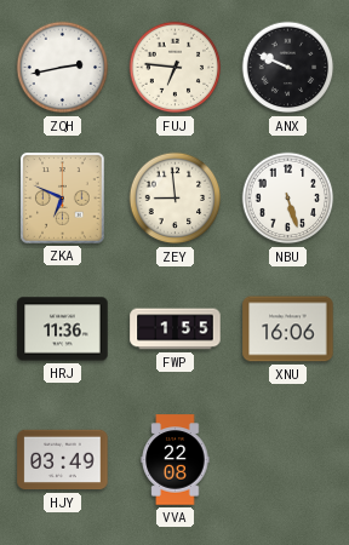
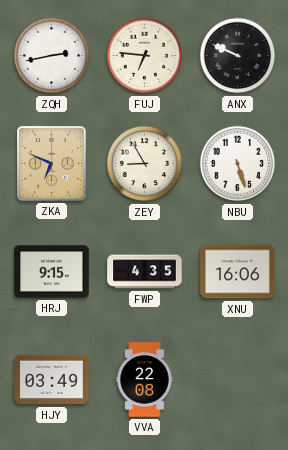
ZEY: 8:59 -> 8:55
HRJ: 11:36 -> 9:15
FWP: 1:55 -> 4:35
